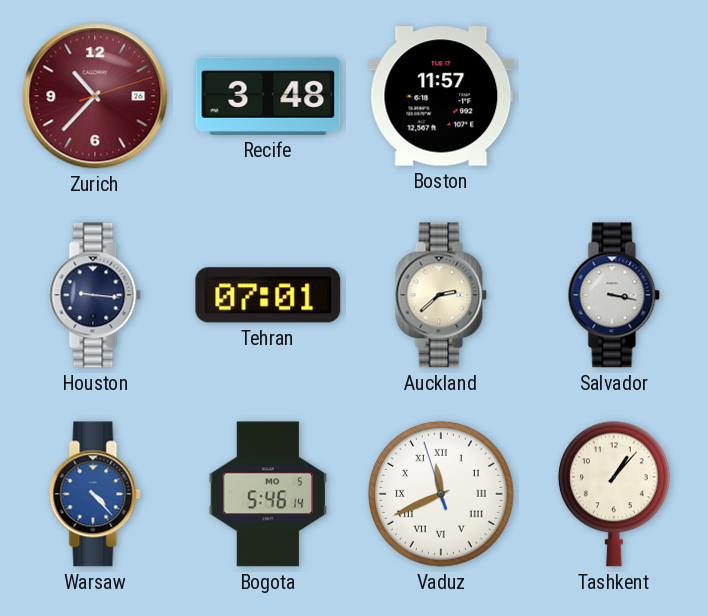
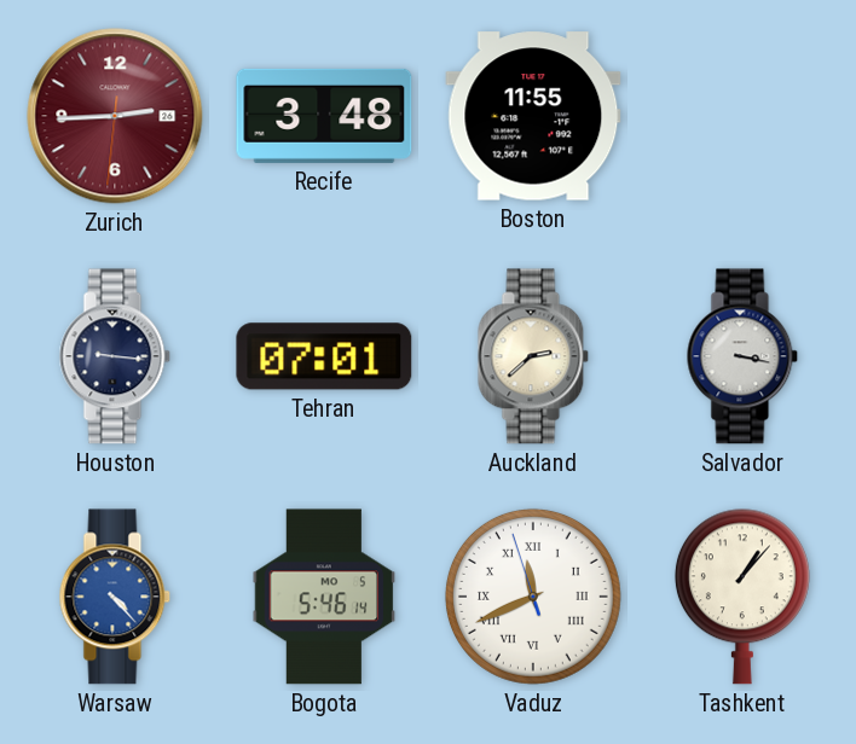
Zurich: 10:37 -> 2:44
Boston: 11:57 -> 11:55
